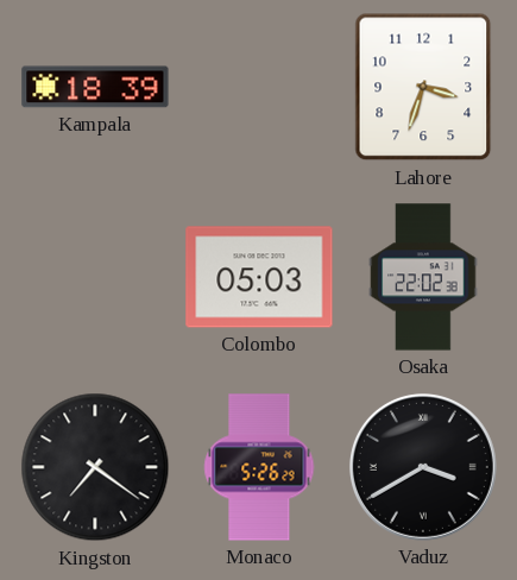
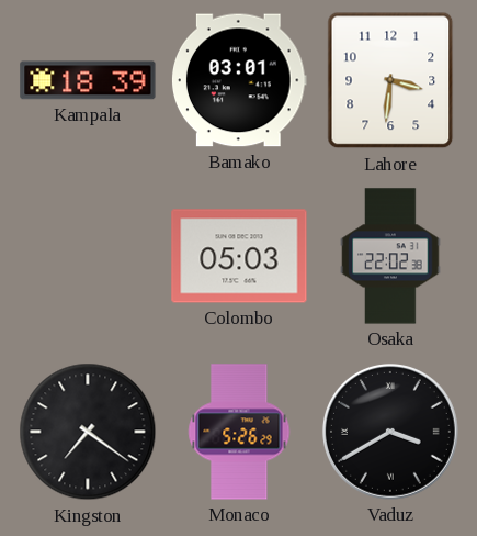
Bamako: none -> 03:01
Lahore: 3:33 -> 3:31
